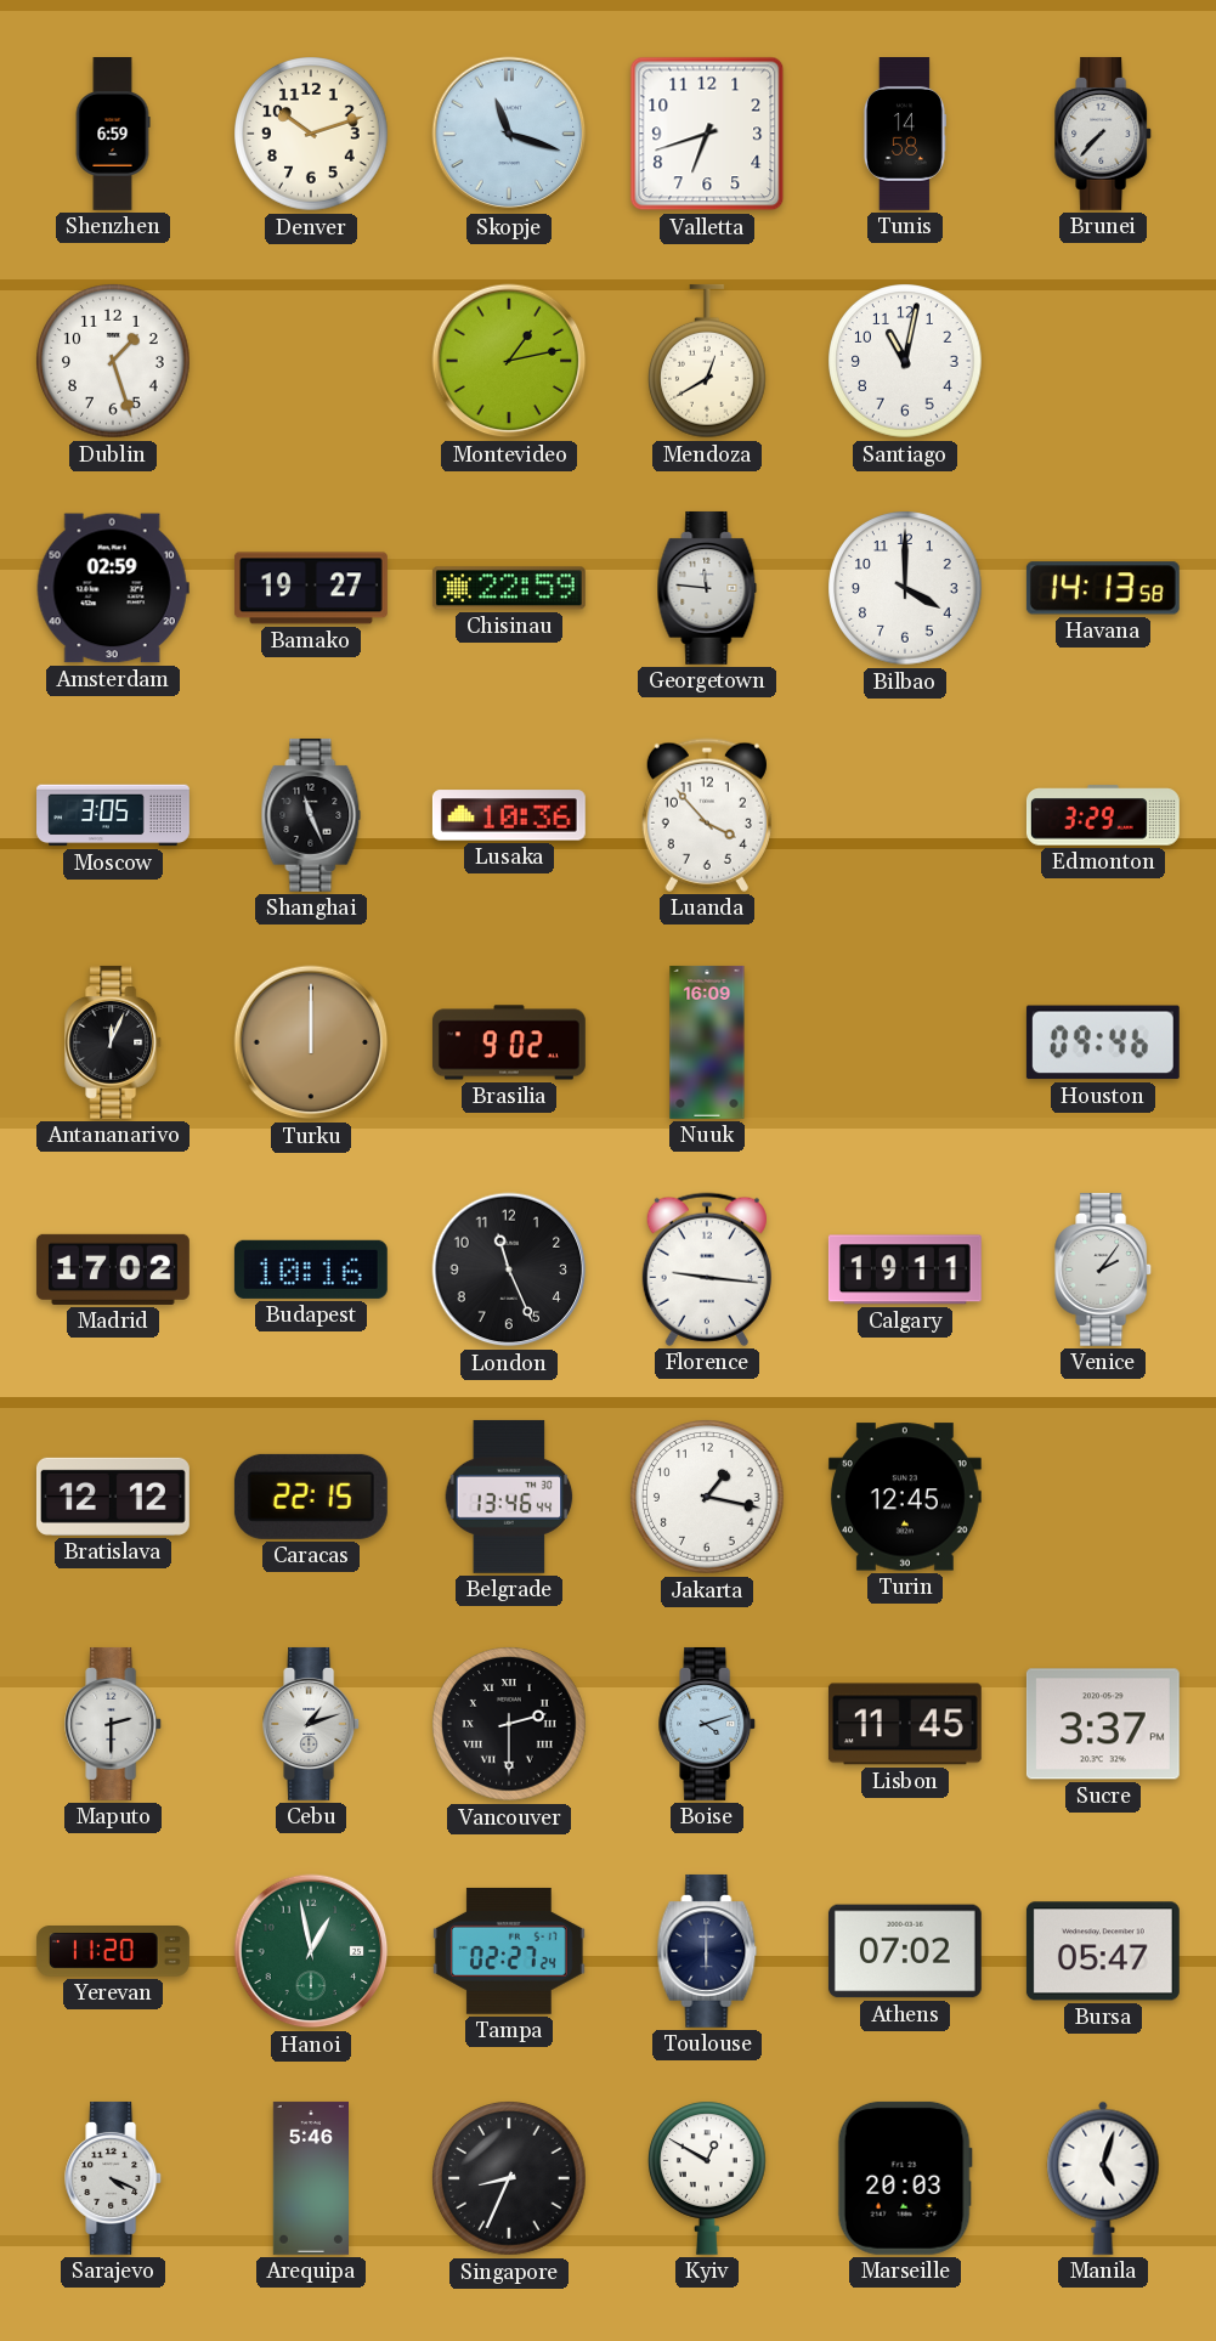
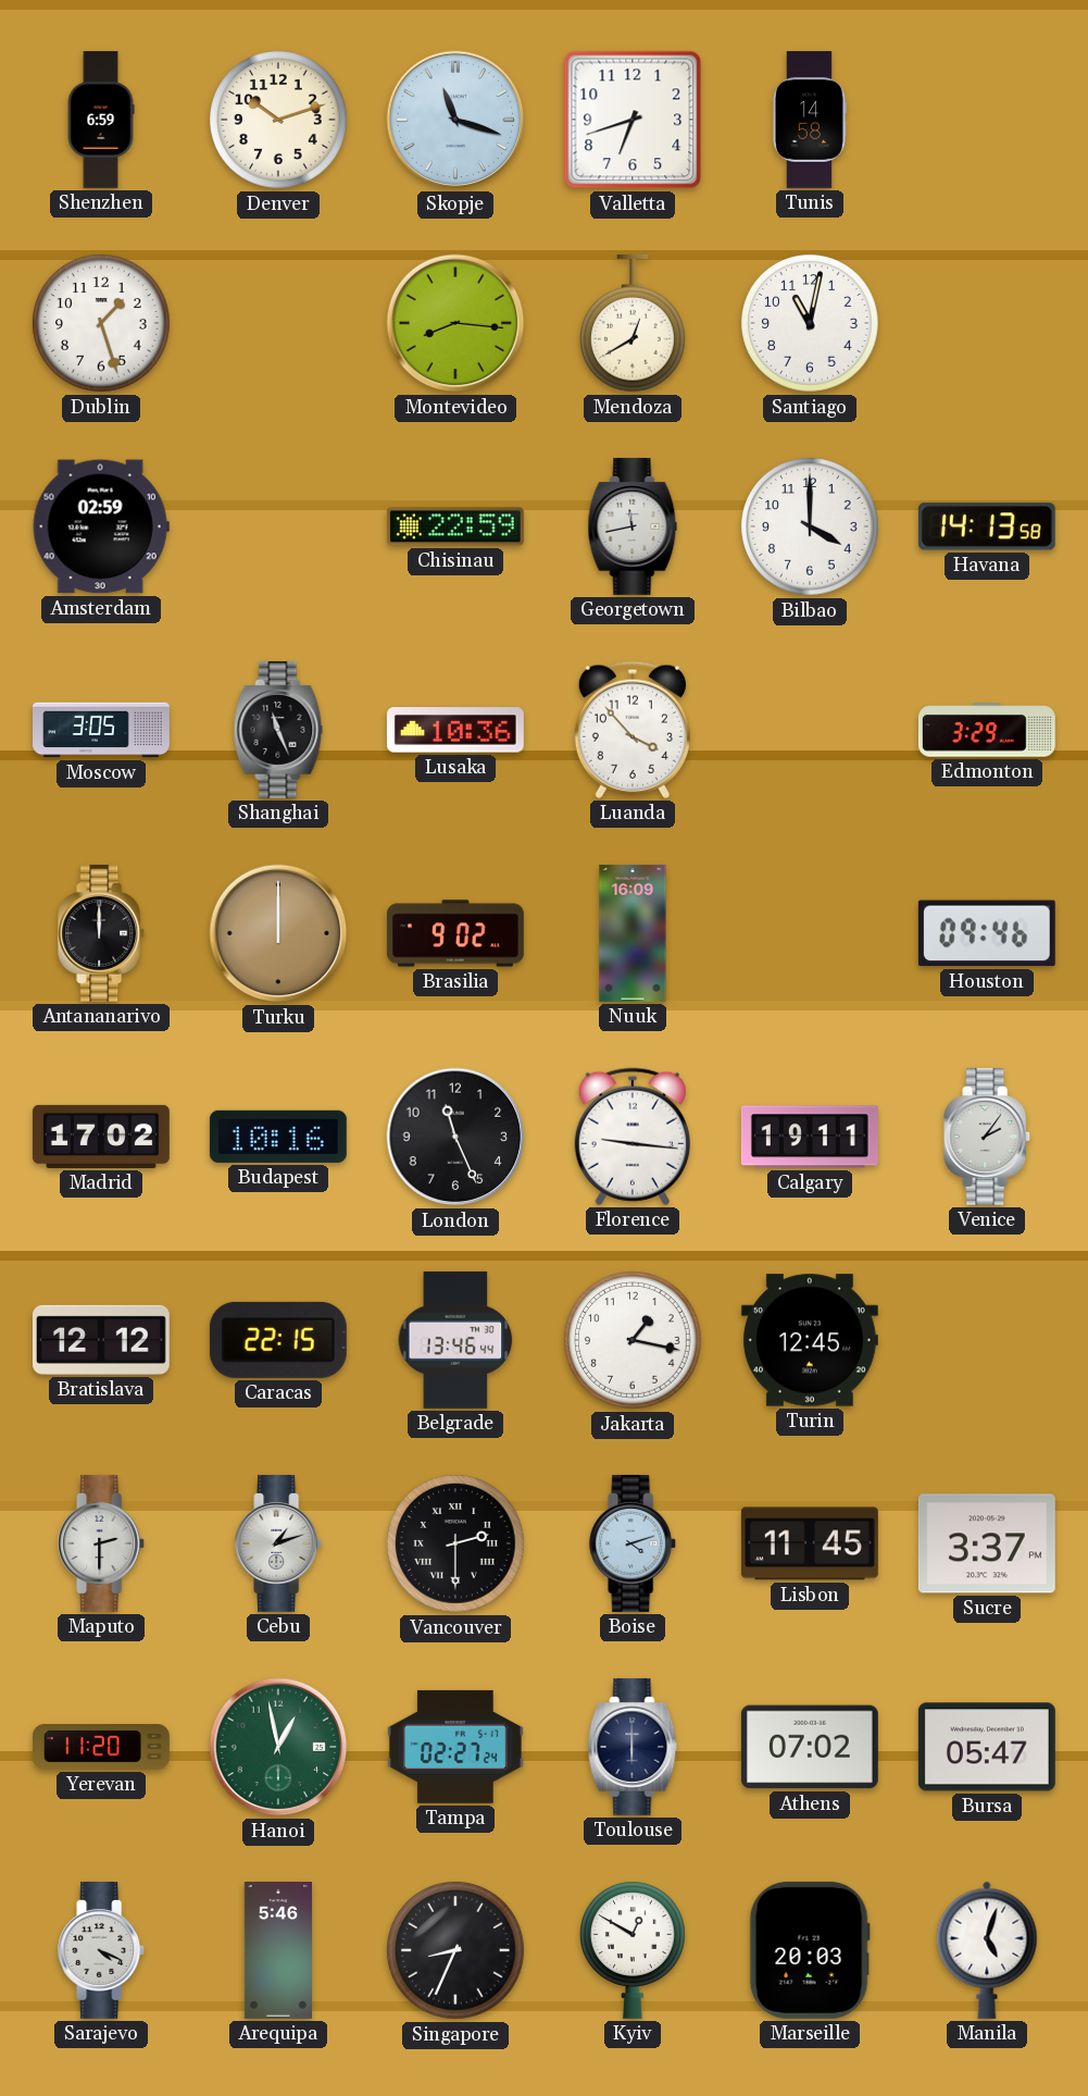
Brunei: 7:37 -> none
Montevideo: 1:13 -> 8:16
Bamako: 19:27 -> none
Georgetown: 11:46 -> 11:43
Antananarivo: 12:04 -> 12:00
